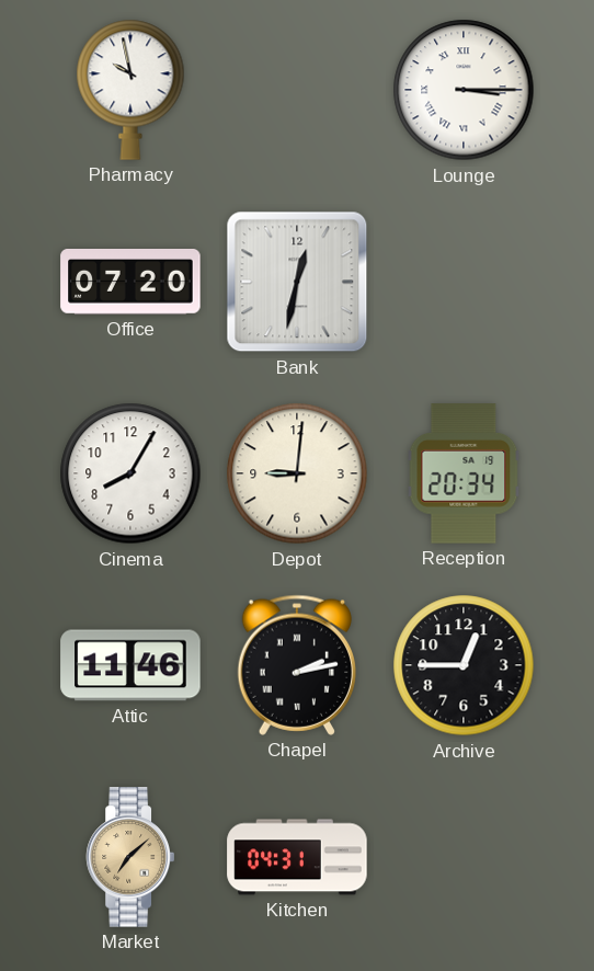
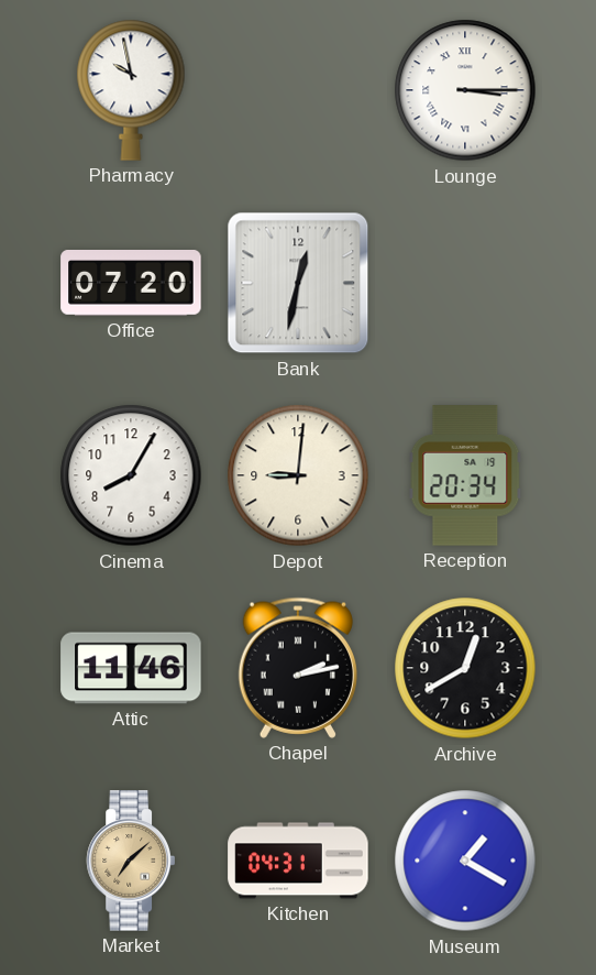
Archive: 12:45 -> 12:40
Museum: none -> 1:20
